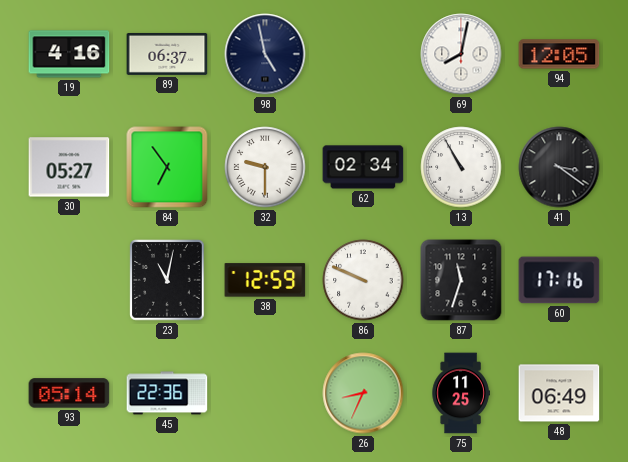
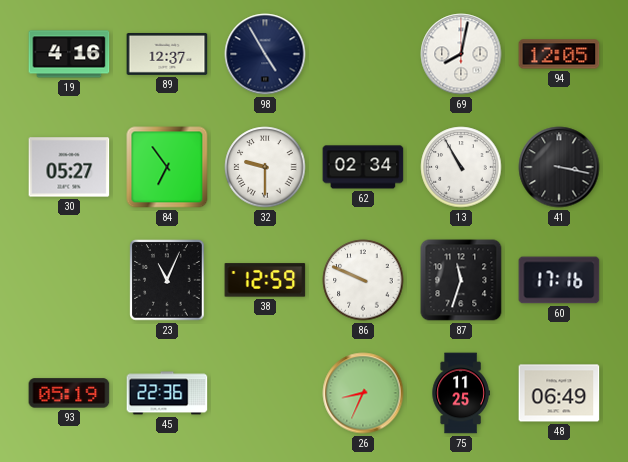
89: 06:37 -> 12:37
98: 4:58 -> 4:55
41: 3:21 -> 3:17
23: 11:02 -> 11:04
93: 05:14 -> 05:19
